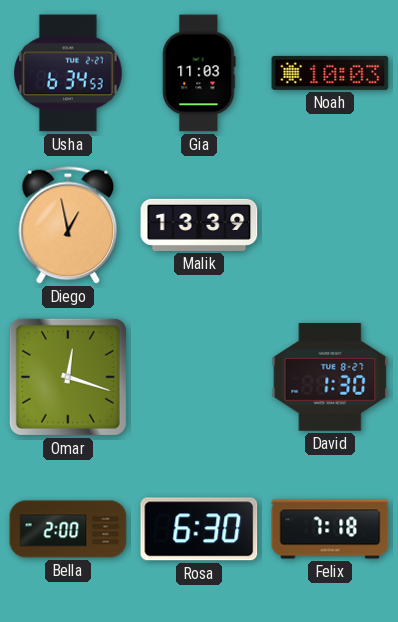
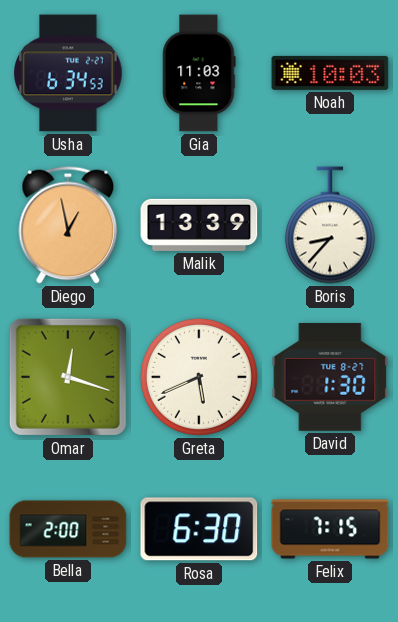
Boris: none -> 8:37
Greta: none -> 5:41
Felix: 7:18 -> 7:15
